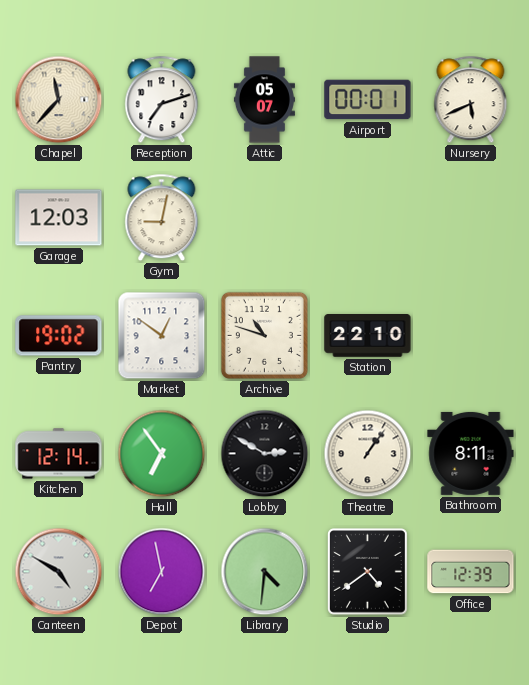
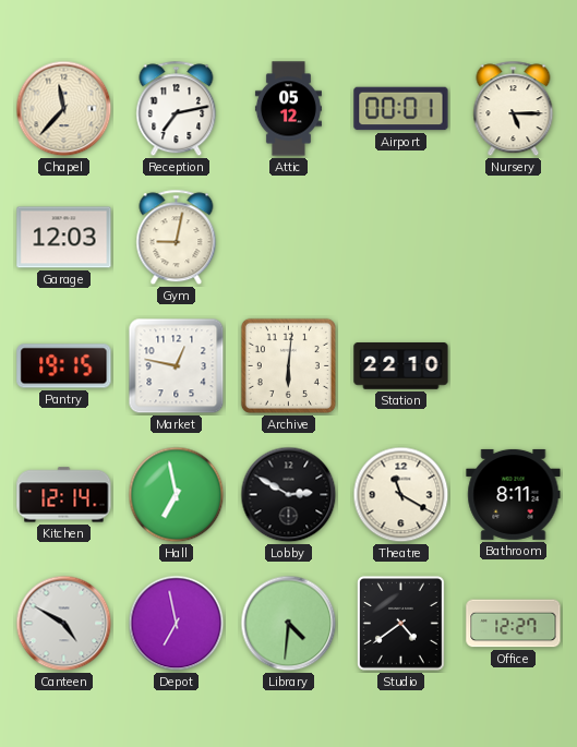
Reception: 7:12 -> 7:13
Attic: 05:07 -> 05:12
Nursery: 5:41 -> 5:15
Pantry: 19:02 -> 19:15
Market: 12:51 -> 12:47
Archive: 10:48 -> 6:01
Hall: 6:54 -> 6:58
Theatre: 1:06 -> 11:20
Office: 12:39 -> 12:27
